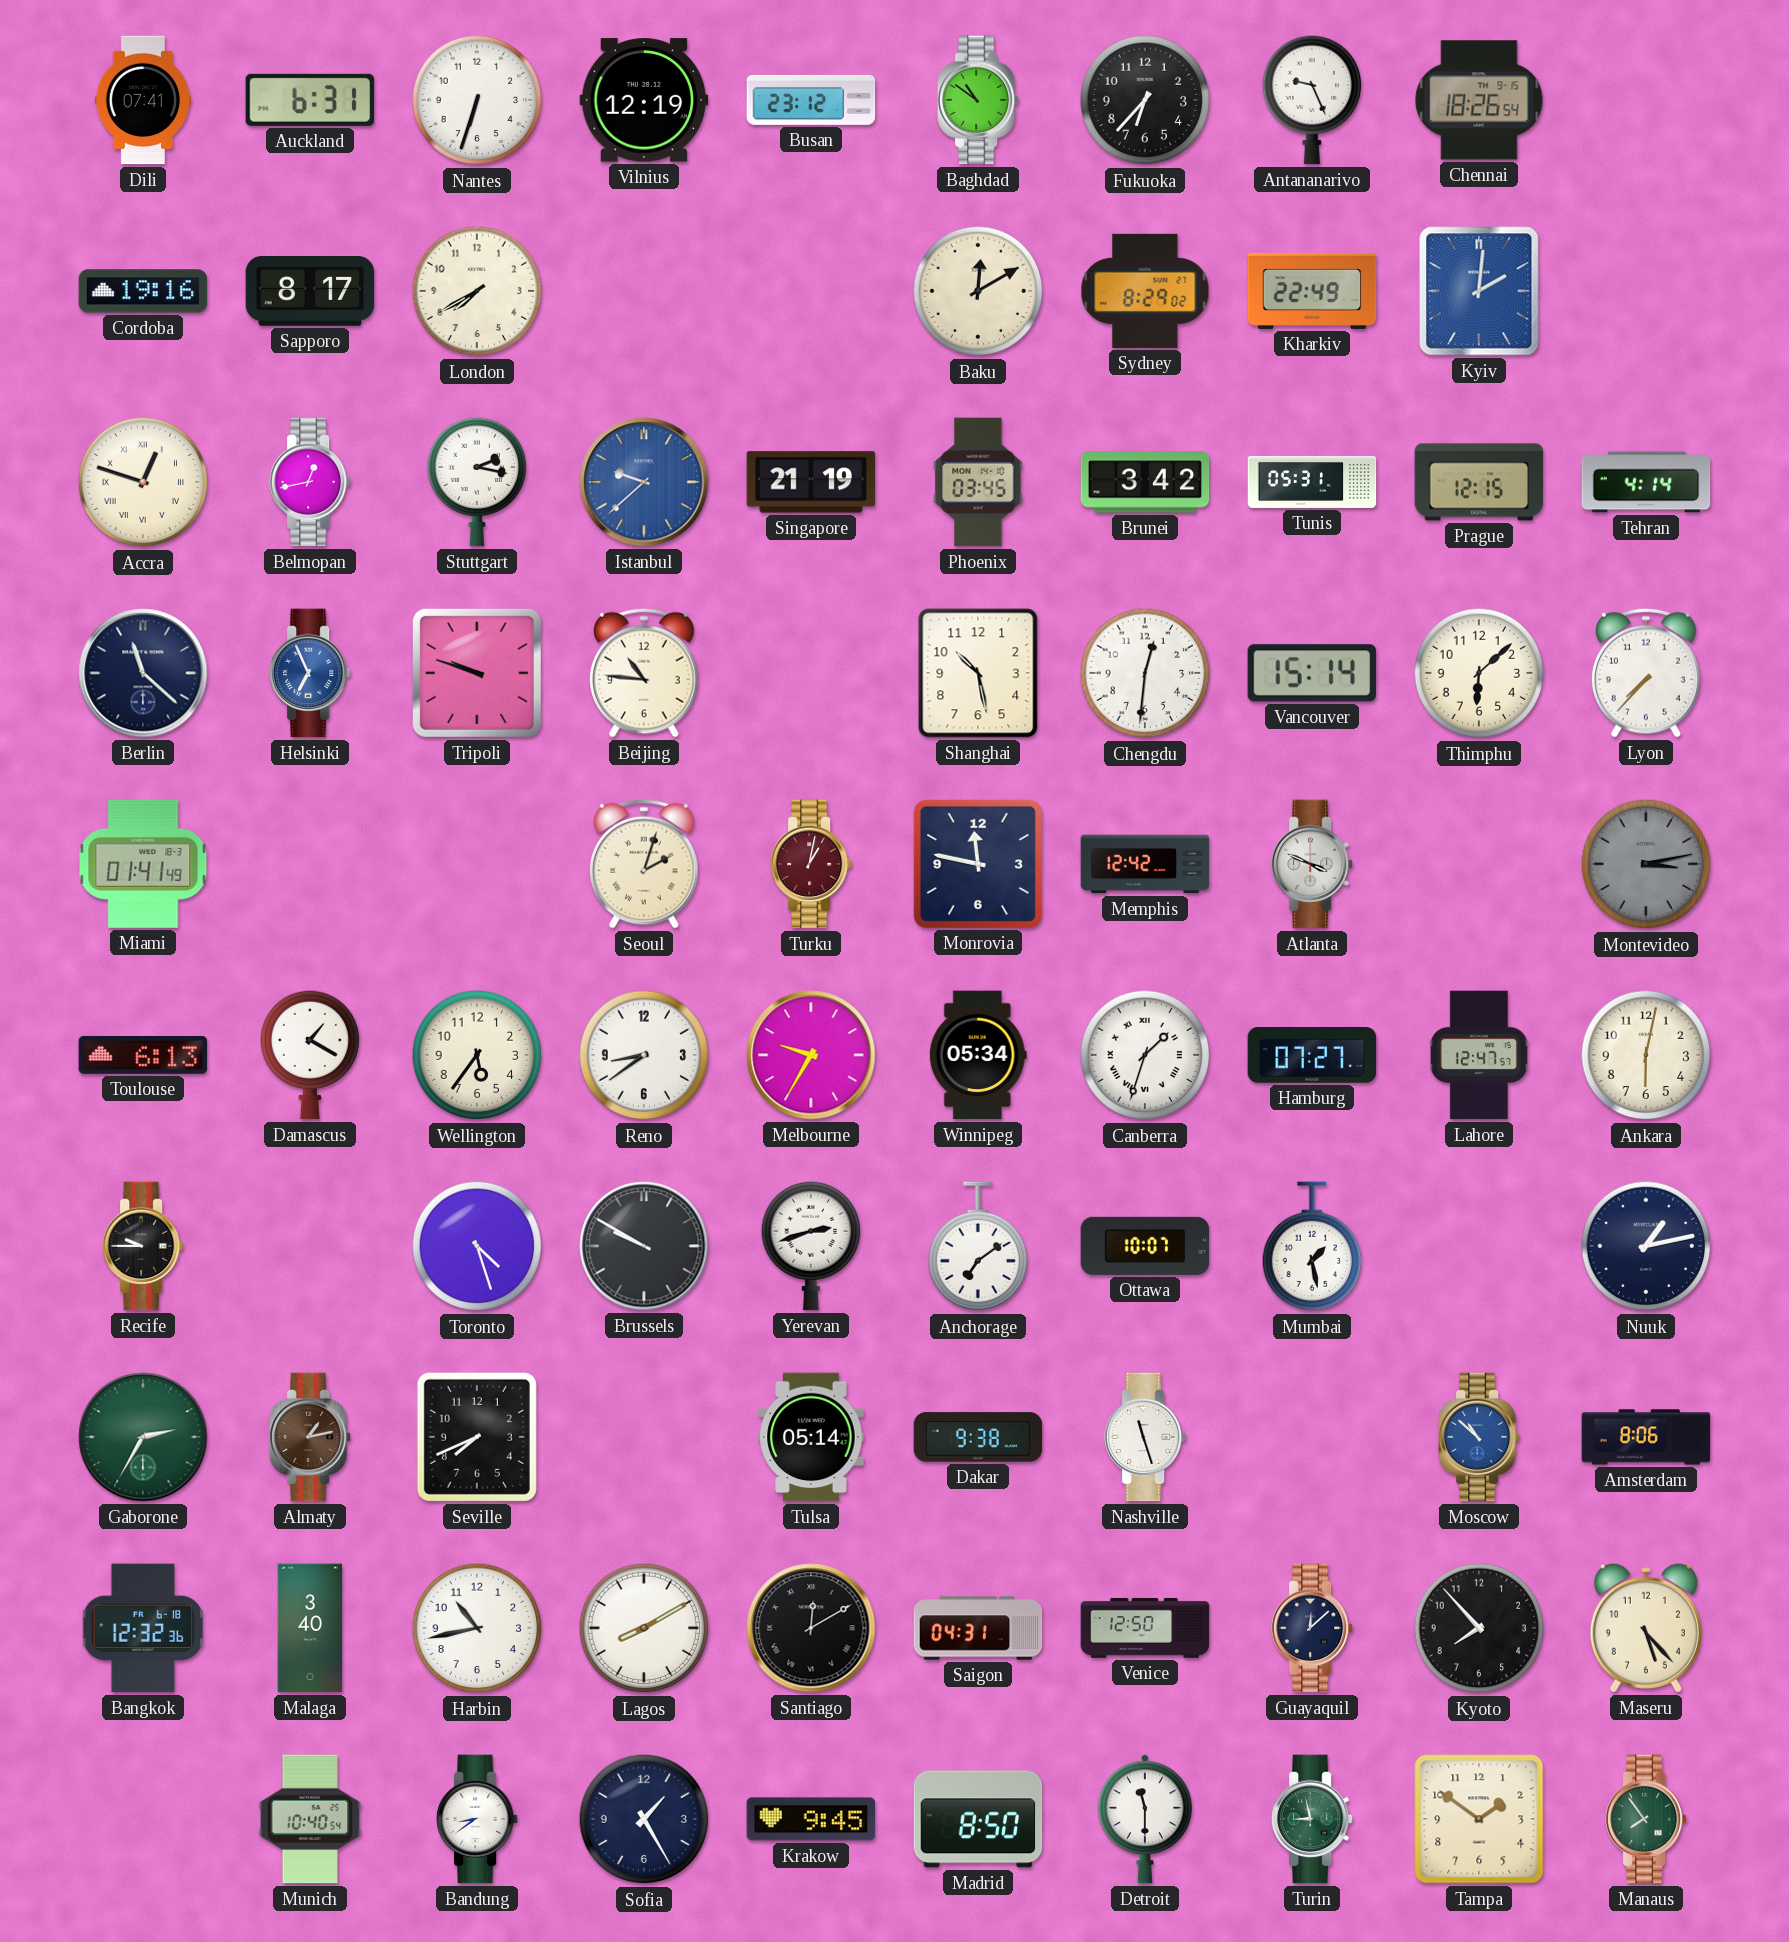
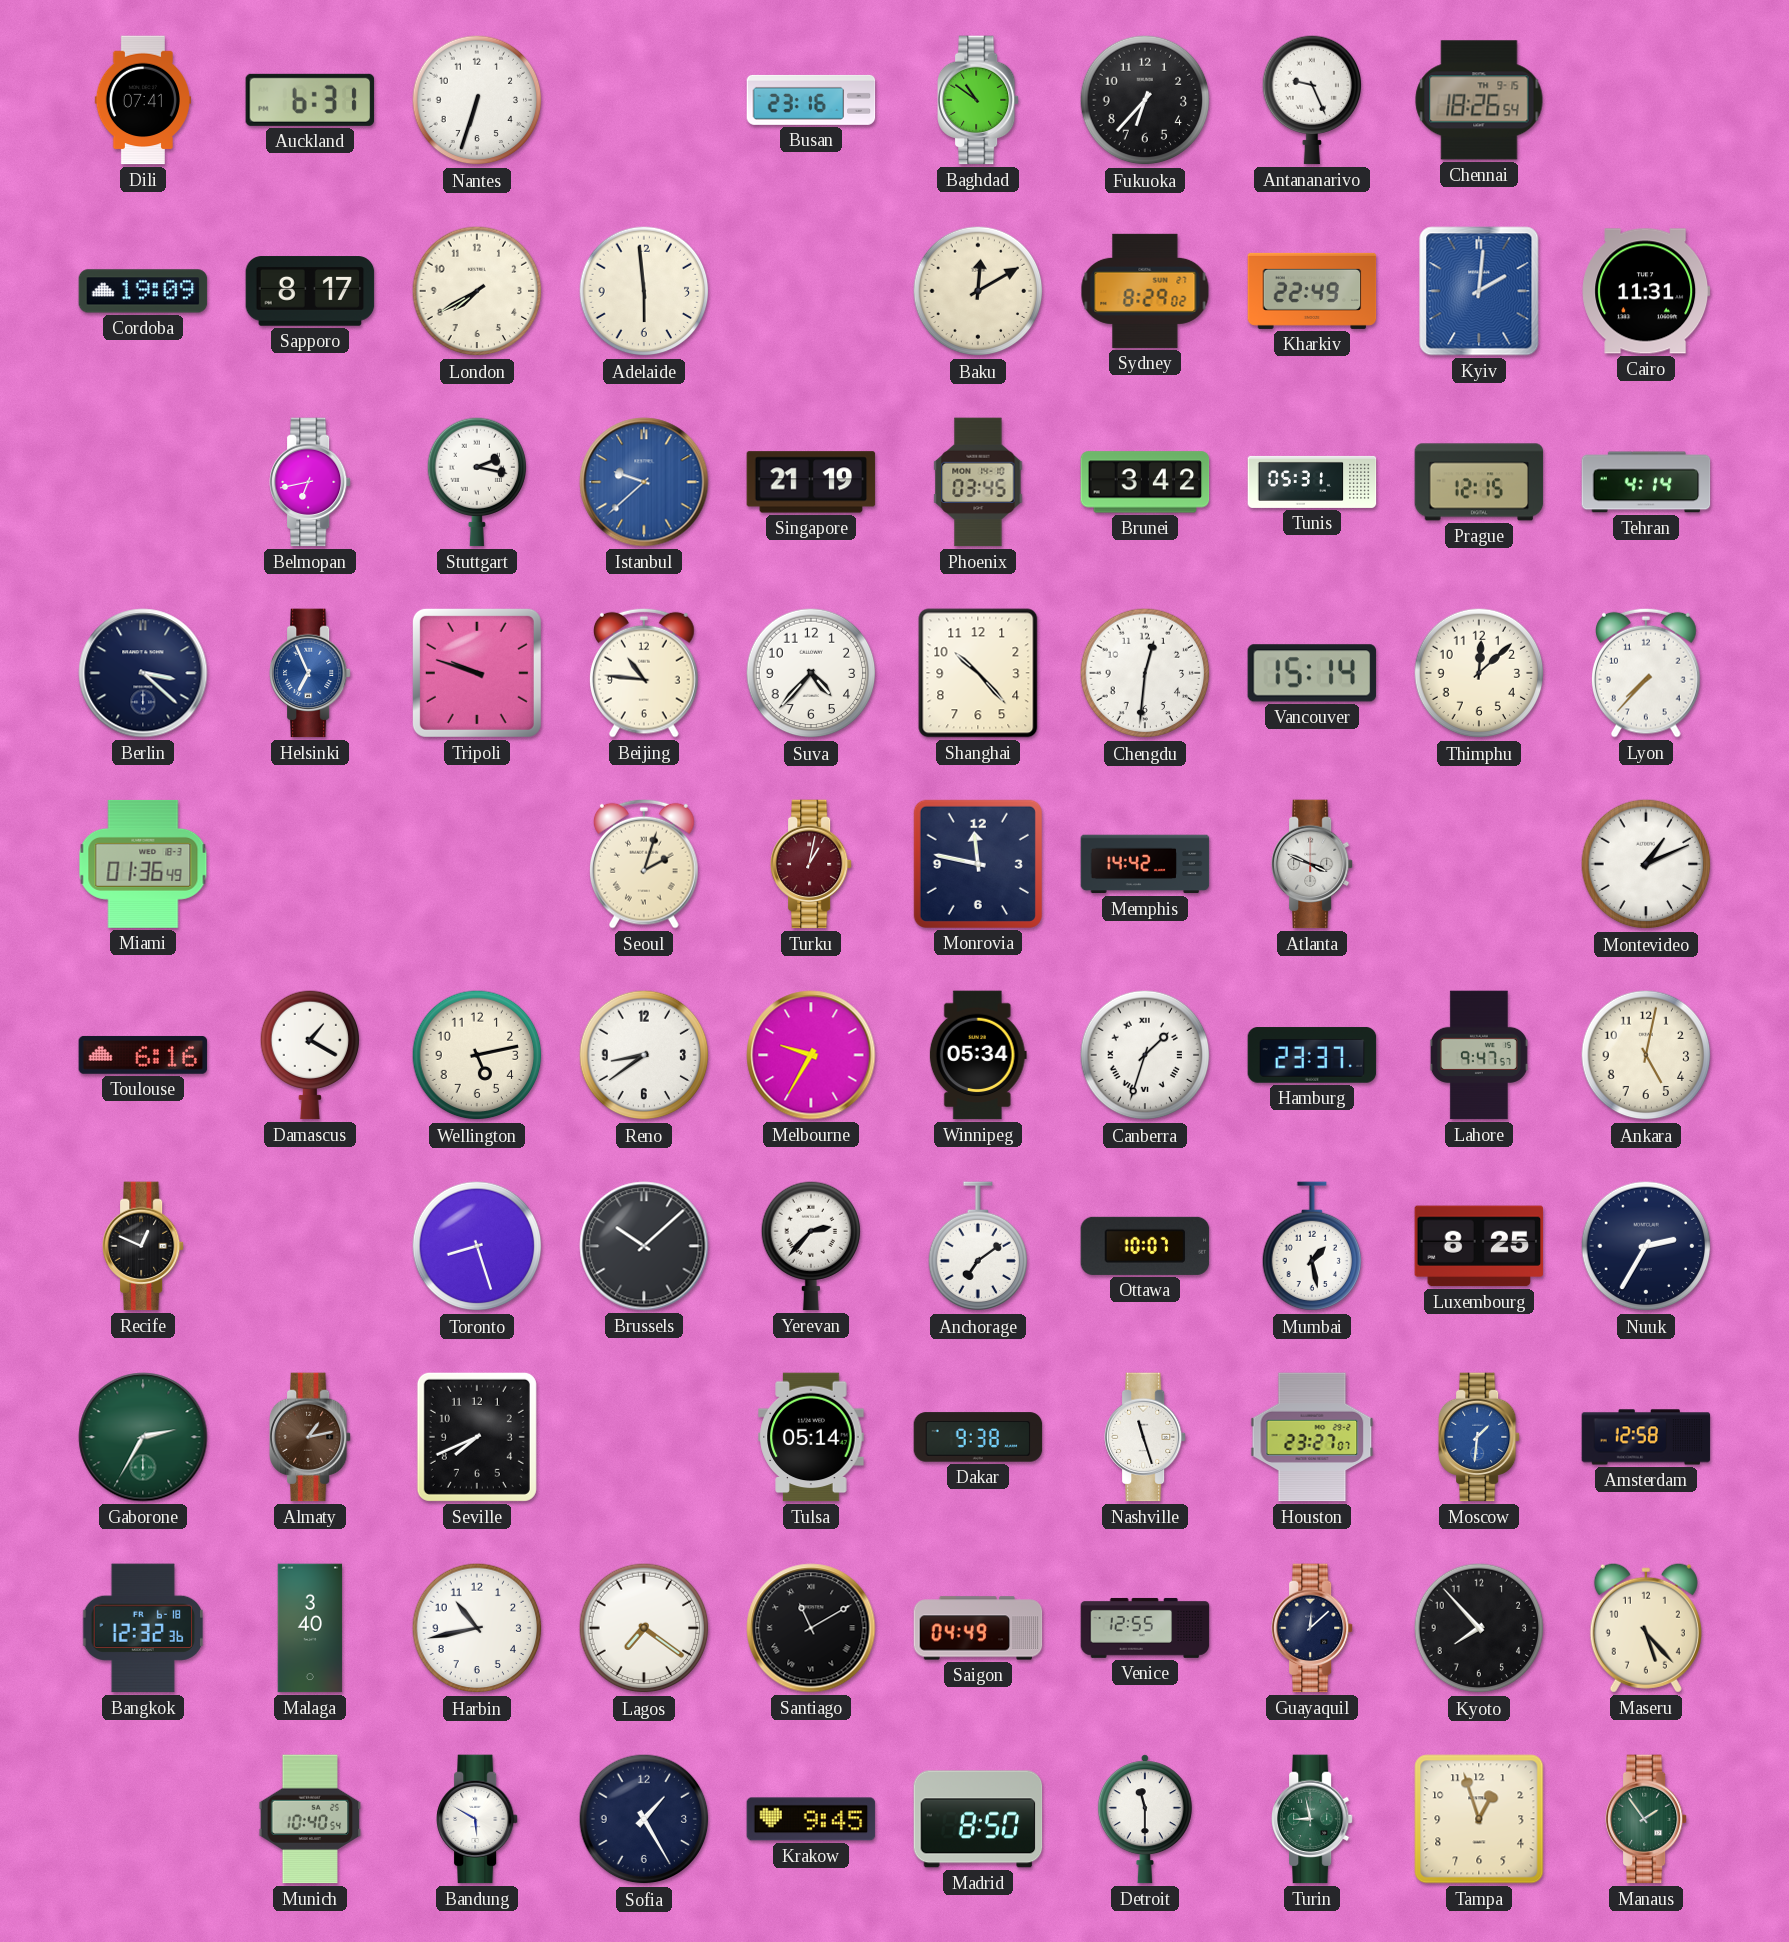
Vilnius: 12:19 -> none
Busan: 23:12 -> 23:16
Cordoba: 19:16 -> 19:09
Adelaide: none -> 5:59
Cairo: none -> 11:31
Accra: 12:48 -> none
Belmopan: 12:43 -> 6:43
Berlin: 11:22 -> 3:22
Suva: none -> 4:37
Shanghai: 10:28 -> 10:23
Thimphu: 6:08 -> 12:08
Miami: 01:41 -> 01:36
Memphis: 12:42 -> 14:42
Montevideo: 3:13 -> 1:11
Montevideo dial: grey -> white
Toulouse: 6:13 -> 6:16
Wellington: 5:36 -> 5:13
Hamburg: 07:27 -> 23:37
Lahore: 12:47 -> 9:47
Ankara: 6:02 -> 5:02
Recife: 9:45 -> 12:49
Toronto: 4:27 -> 8:27
Brussels: 9:50 -> 10:08
Yerevan: 2:42 -> 2:37
Luxembourg: none -> 8:25
Nuuk: 1:13 -> 2:35
Houston: none -> 23:27
Moscow: 10:52 -> 1:31
Amsterdam: 8:06 -> 12:58
Lagos: 8:10 -> 7:21
Santiago: 12:10 -> 11:10
Saigon: 04:31 -> 04:49
Venice: 12:50 -> 12:55
Bandung: 8:39 -> 5:50
Tampa: 1:51 -> 12:57
Manaus: 7:54 -> 1:54
